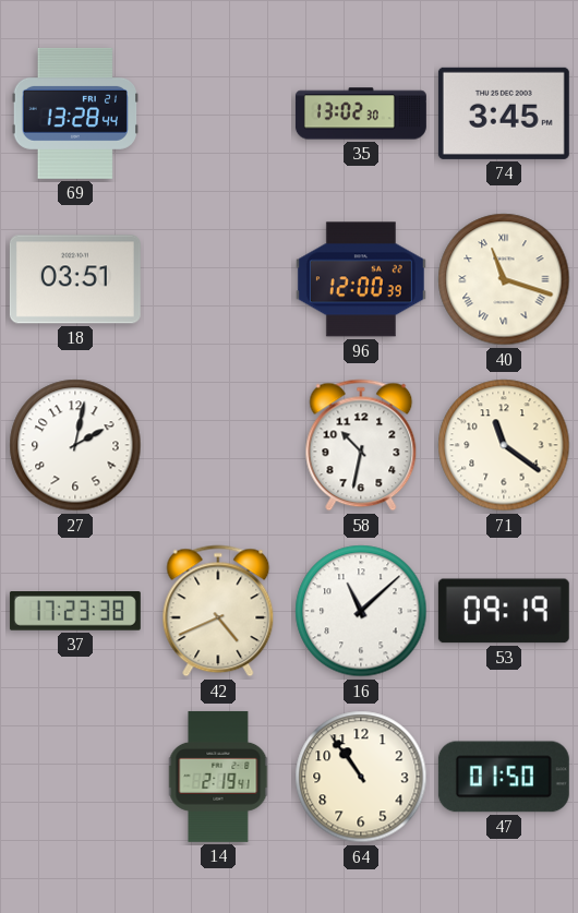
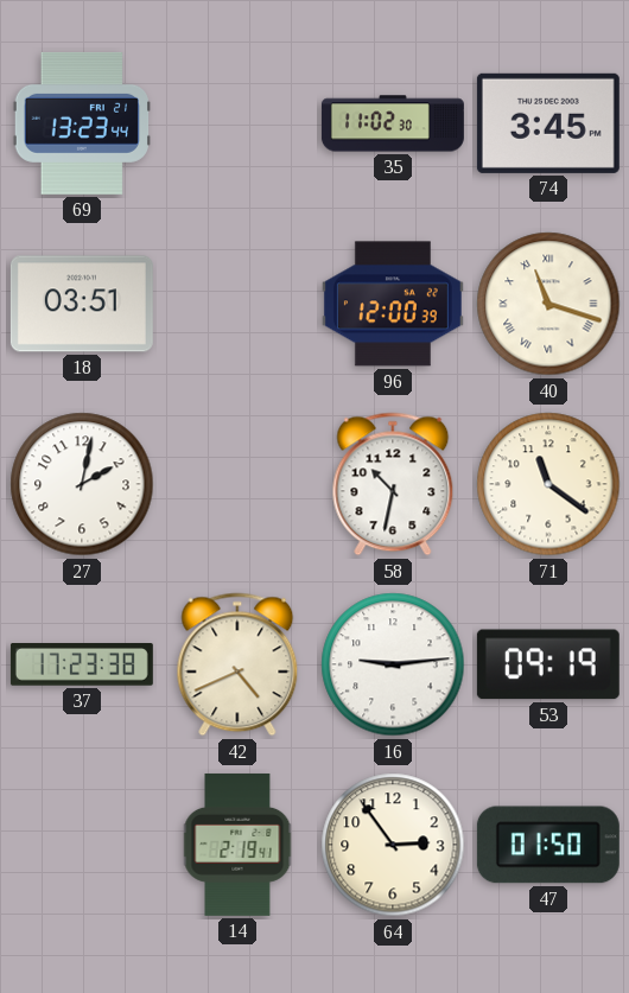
69: 13:28 -> 13:23
35: 13:02 -> 11:02
16: 11:08 -> 9:14
64: 10:54 -> 2:54
